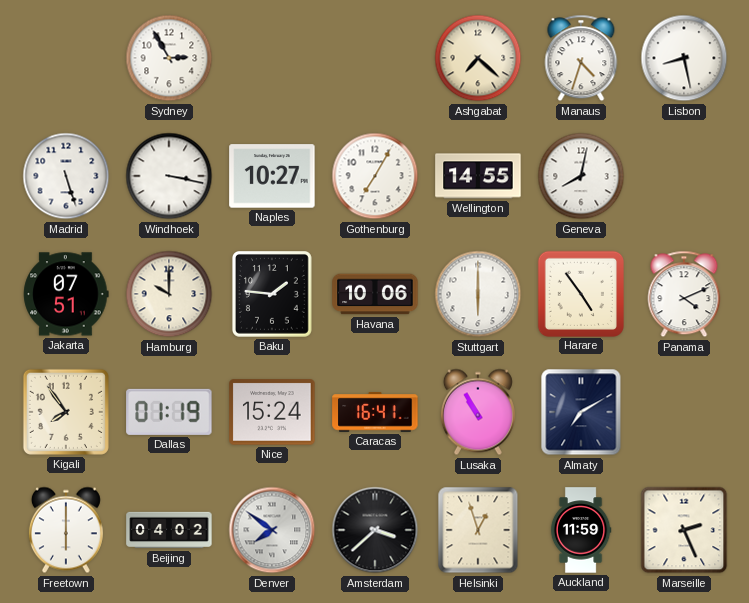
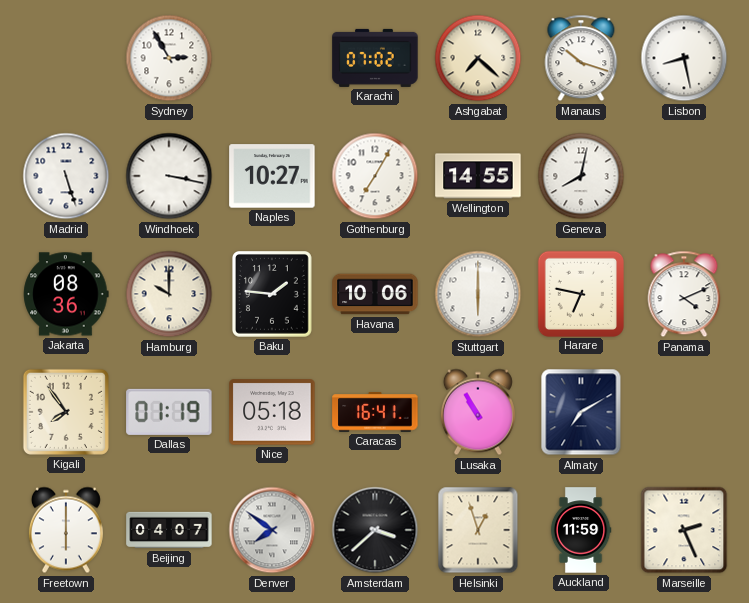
Karachi: none -> 07:02
Manaus: 4:33 -> 10:18
Jakarta: 07:51 -> 08:36
Harare: 4:54 -> 6:47
Nice: 15:24 -> 05:18
Beijing: 04:02 -> 04:07
